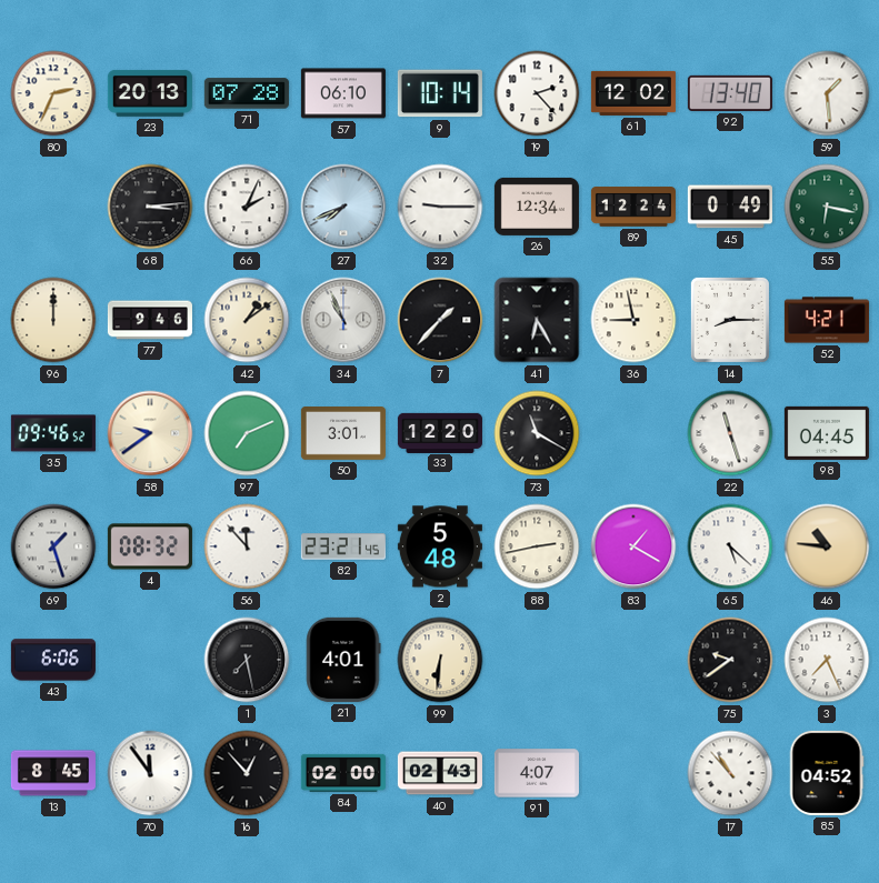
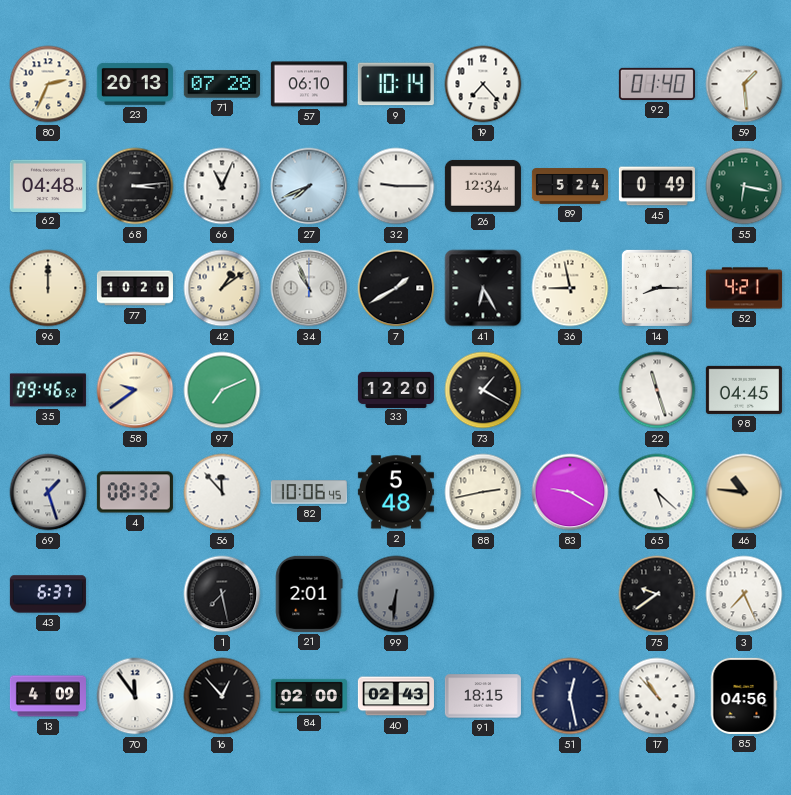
19: 2:23 -> 7:23
61: 12:02 -> none
92: 13:40 -> 01:40
62: none -> 04:48
66: 2:04 -> 11:04
89: 12:24 -> 5:24
77: 9:46 -> 10:20
7: 1:37 -> 1:40
50: 3:01 -> none
73: 11:20 -> 1:20
82: 23:21 -> 10:06
83: 1:20 -> 9:20
43: 6:06 -> 6:37
21: 4:01 -> 2:01
99 dial: cream -> grey
13: 8:45 -> 4:09
91: 4:07 -> 18:15
51: none -> 12:28
85: 04:52 -> 04:56
